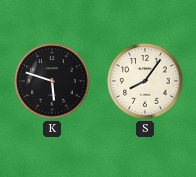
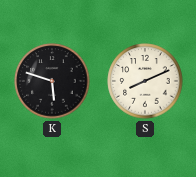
S: 8:06 -> 8:11
